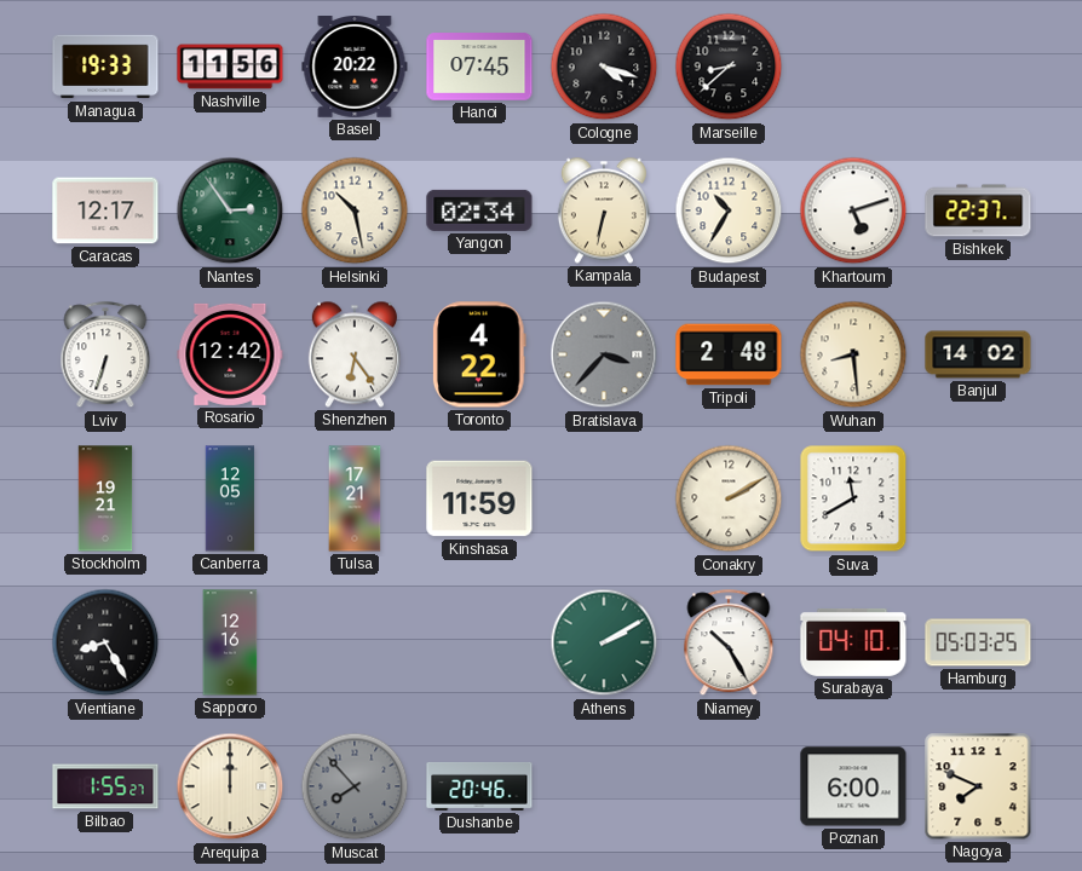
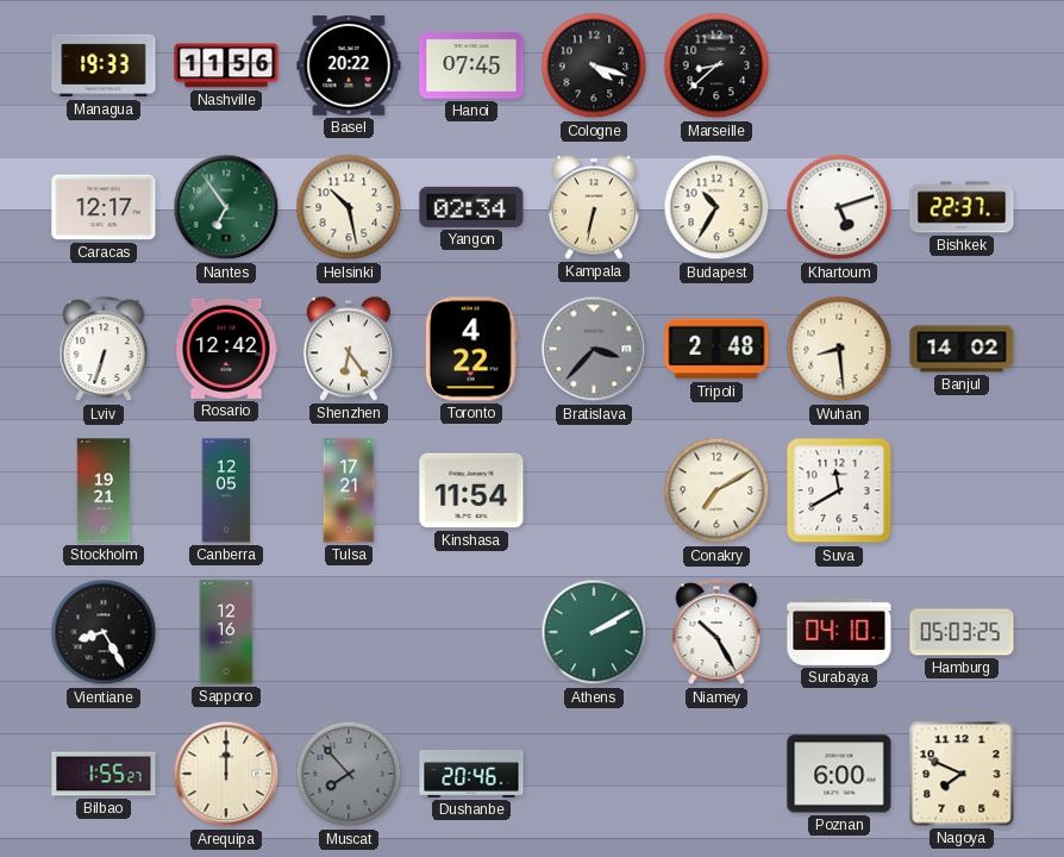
Nantes: 2:54 -> 6:54
Kinshasa: 11:59 -> 11:54
Conakry: 2:10 -> 7:10
